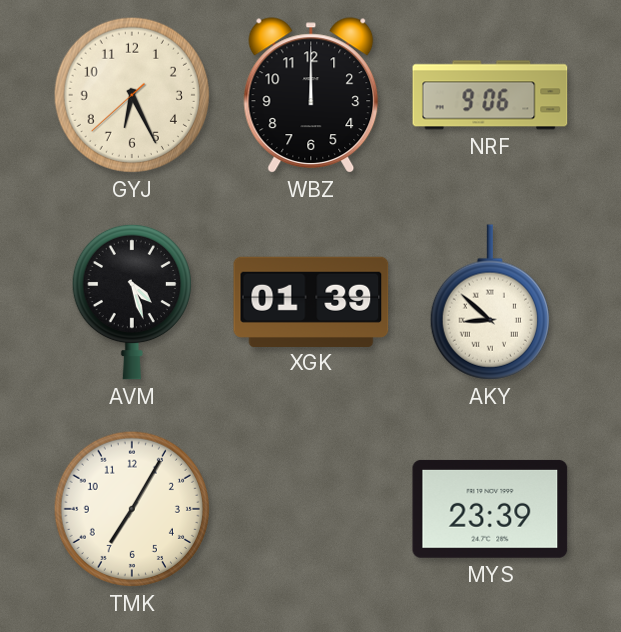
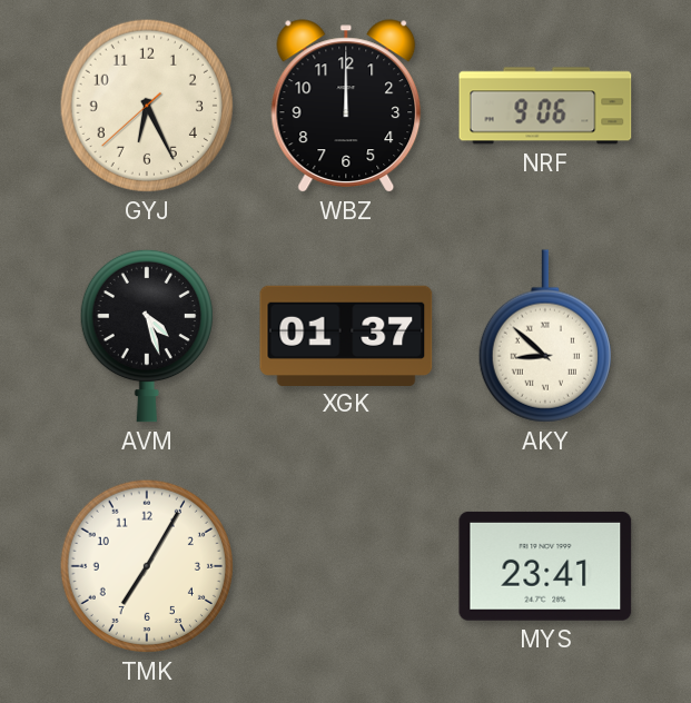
XGK: 01:39 -> 01:37
MYS: 23:39 -> 23:41
